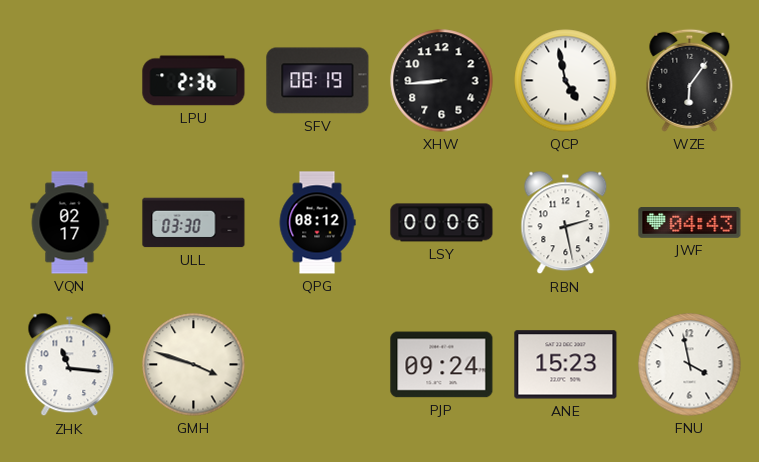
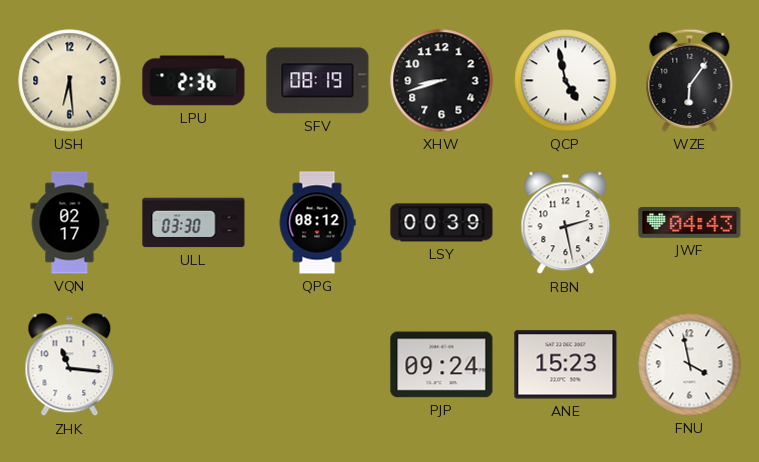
USH: none -> 6:29
XHW: 8:44 -> 8:42
LSY: 00:06 -> 00:39
GMH: 3:48 -> none
